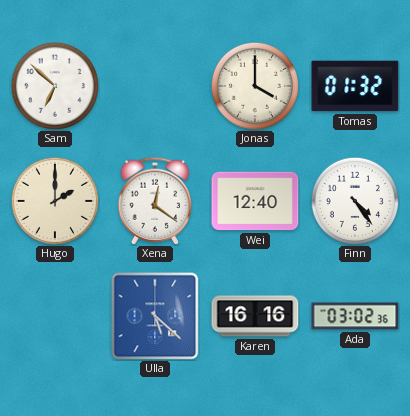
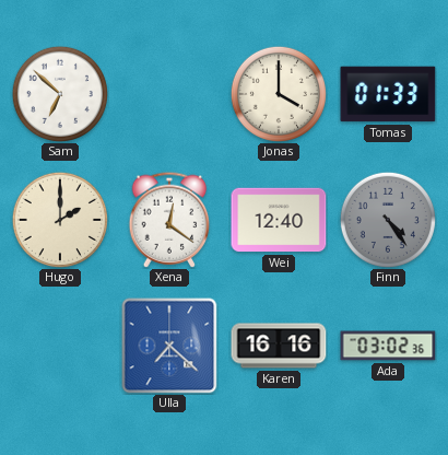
Tomas: 01:32 -> 01:33
Finn dial: white -> grey
Ulla: 5:22 -> 7:22
